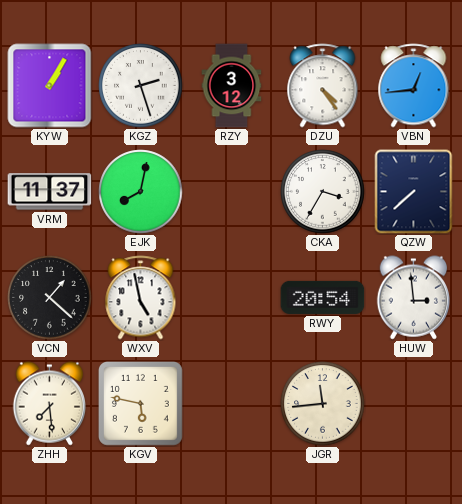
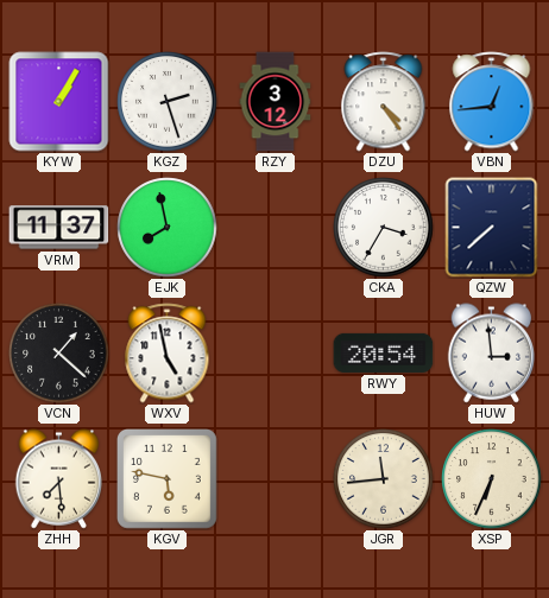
EJK: 8:02 -> 7:58
XSP: none -> 6:34
